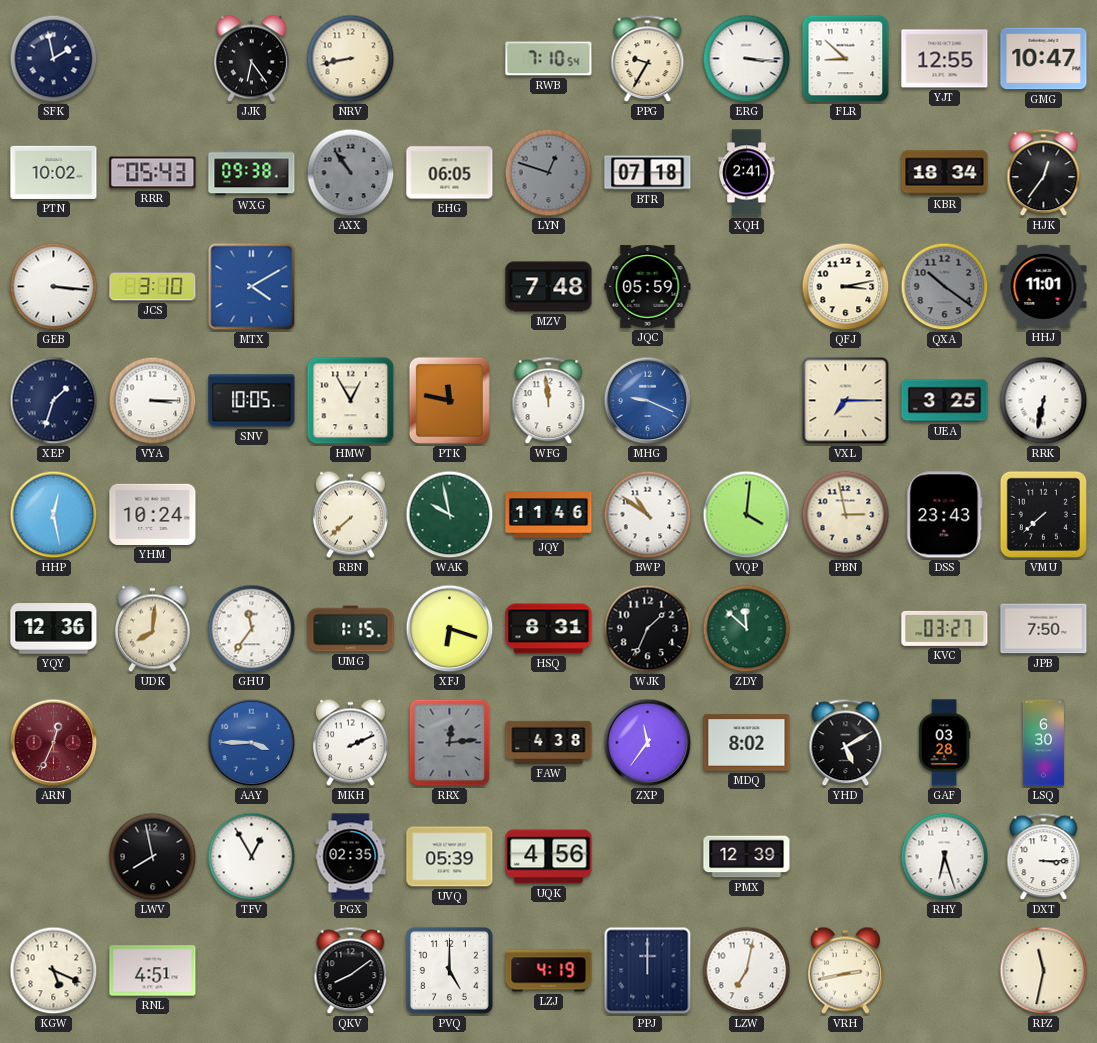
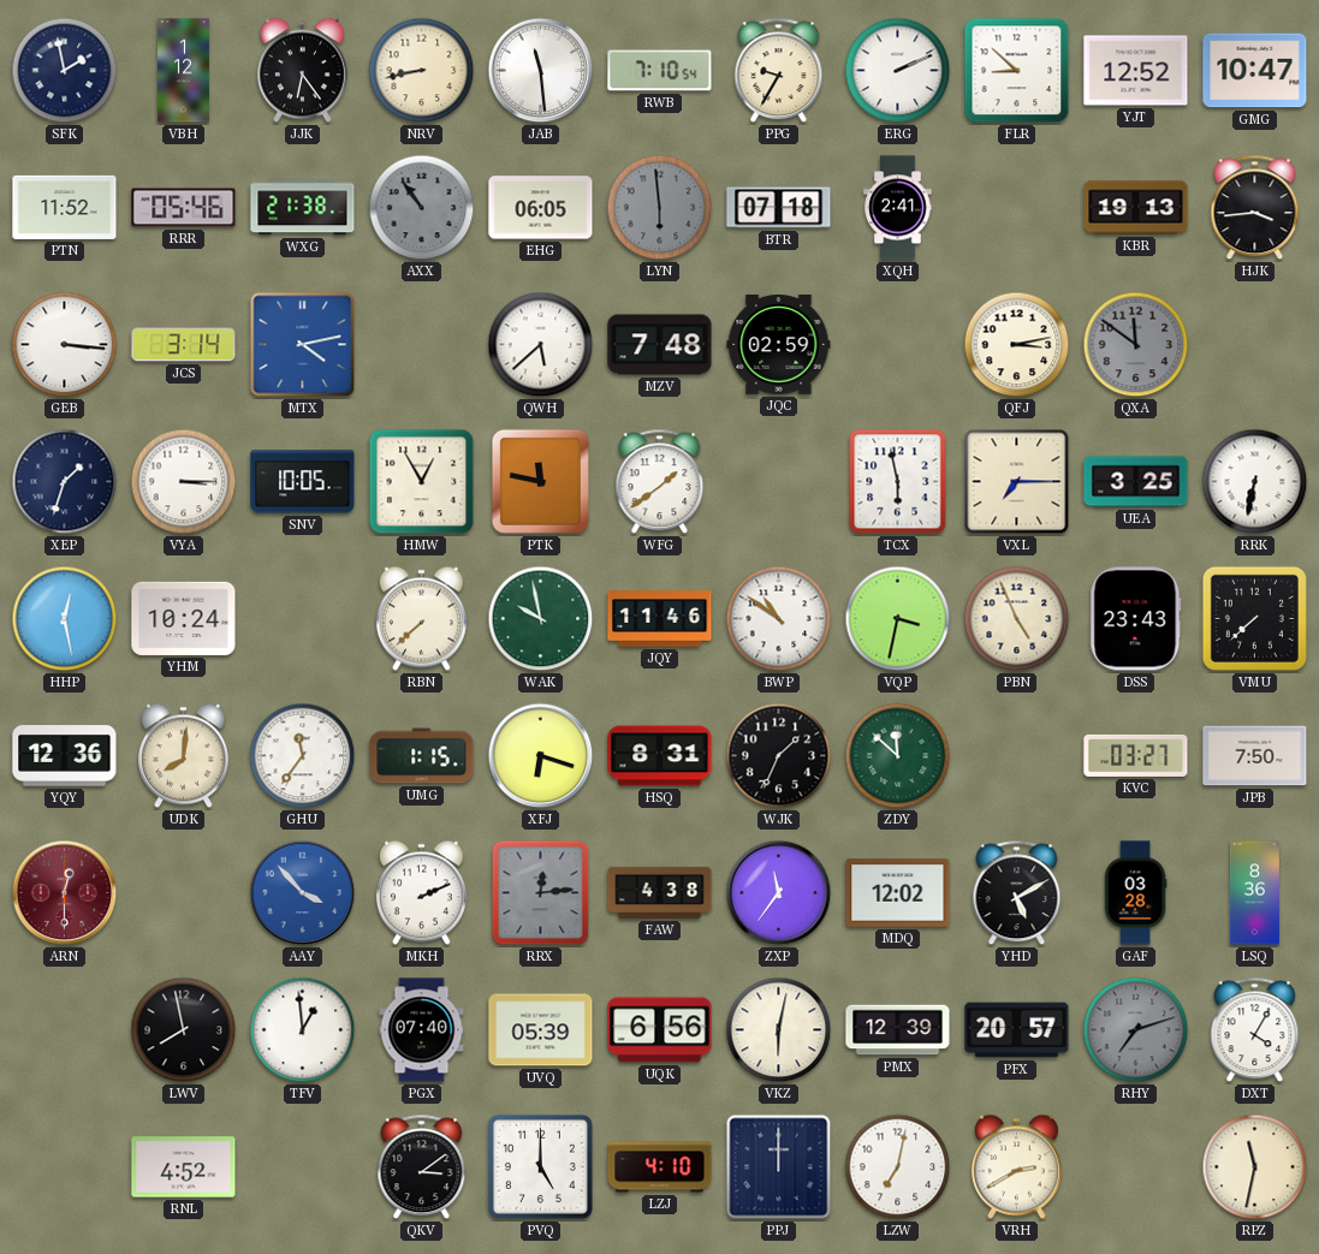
VBH: none -> 1:12
JAB: none -> 11:29
ERG: 3:16 -> 2:11
YJT: 12:55 -> 12:52
PTN: 10:02 -> 11:52
RRR: 05:43 -> 05:46
WXG: 09:38 -> 21:38
LYN: 12:48 -> 5:59
KBR: 18:34 -> 19:13
HJK: 12:36 -> 3:44
JCS: 3:10 -> 3:14
MTX: 4:10 -> 4:13
QWH: none -> 5:38
JQC: 05:59 -> 02:59
QXA: 10:21 -> 11:51
HHJ: 11:01 -> none
WFG: 11:59 -> 1:39
MHG: 9:19 -> none
TCX: none -> 5:58
VQP: 4:01 -> 3:32
PBN: 2:58 -> 4:56
ARN: 12:34 -> 12:30
AAY: 3:45 -> 3:53
MDQ: 8:02 -> 12:02
LSQ: 6:30 -> 8:36
TFV: 12:55 -> 12:59
PGX: 02:35 -> 07:40
UQK: 4:56 -> 6:56
VKZ: none -> 6:02
PFX: none -> 20:57
RHY: 6:27 -> 7:12
RHY dial: white -> grey
DXT: 3:15 -> 4:05
KGW: 5:19 -> none
RNL: 4:51 -> 4:52
QKV: 8:09 -> 3:09
LZJ: 4:19 -> 4:10
VRH: 2:43 -> 2:40
